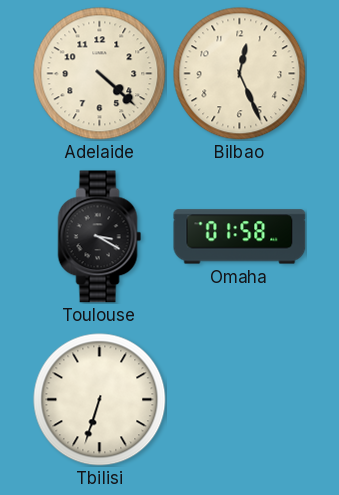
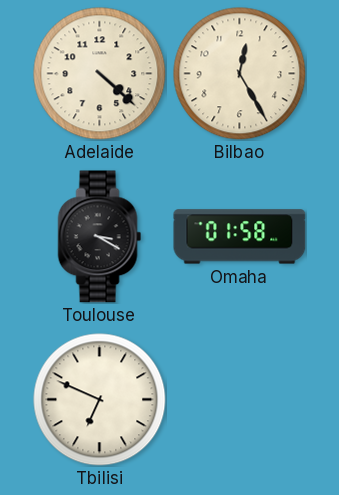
Bilbao: 12:26 -> 12:25
Tbilisi: 6:33 -> 6:49
